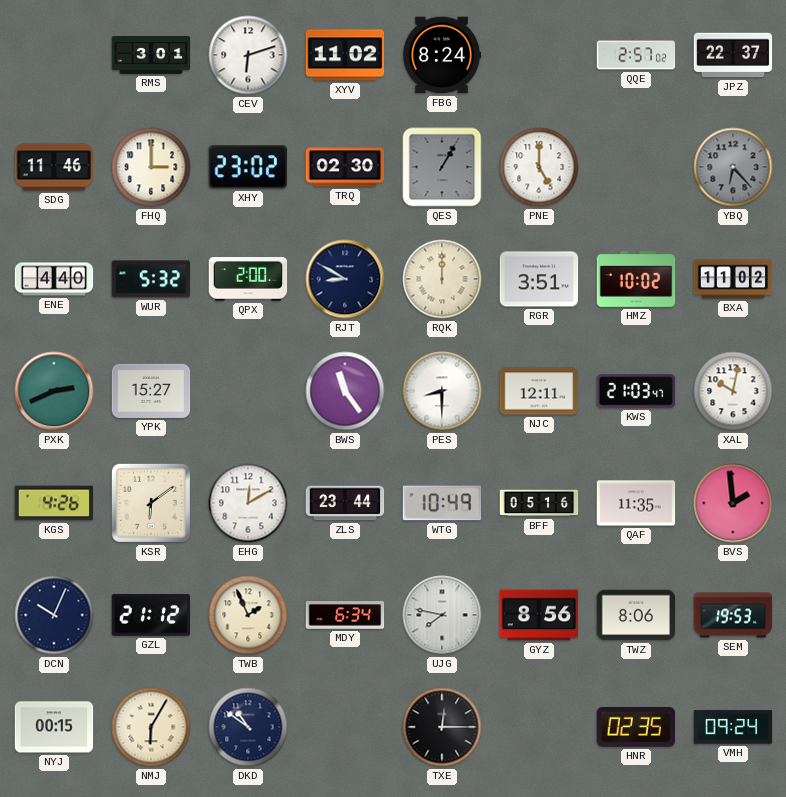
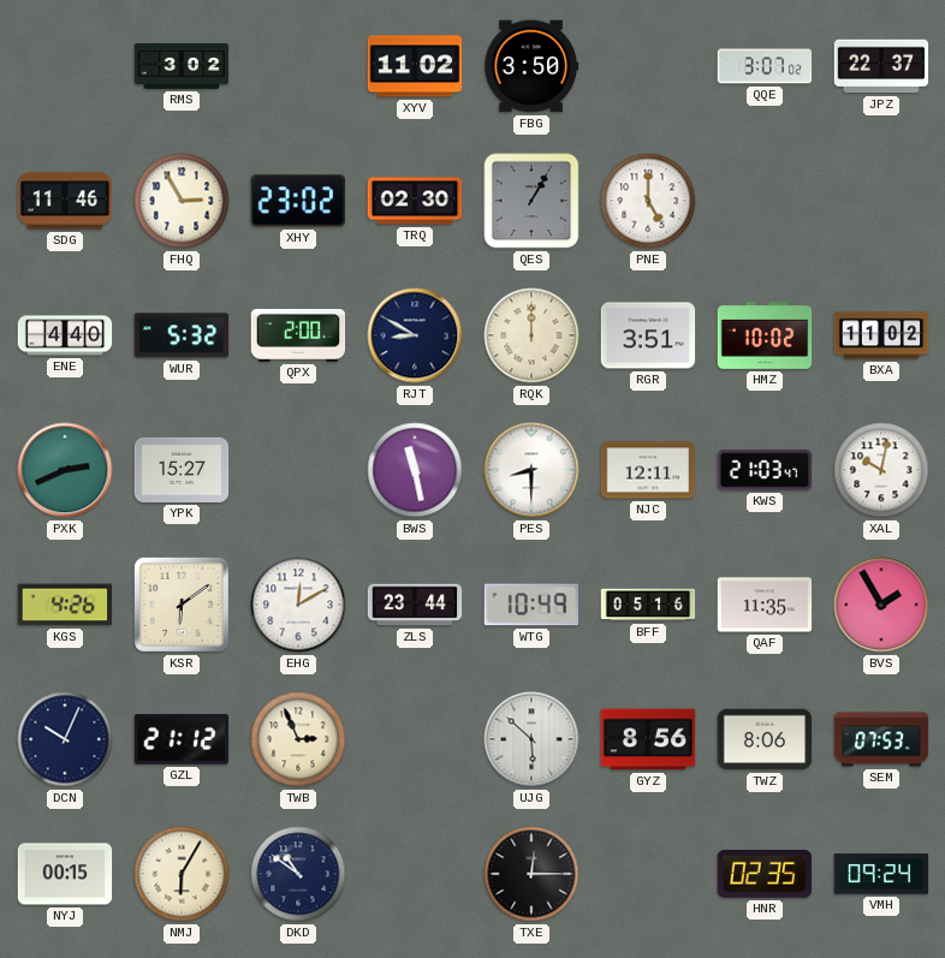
RMS: 3:01 -> 3:02
CEV: 6:12 -> none
FBG: 8:24 -> 3:50
QQE: 2:57 -> 3:07
FHQ: 3:00 -> 2:55
YBQ: 6:23 -> none
BWS: 11:24 -> 11:28
BVS: 1:59 -> 1:55
TWB: 1:56 -> 2:56
MDY: 6:34 -> none
UJG: 7:47 -> 5:52
SEM: 19:53 -> 07:53
